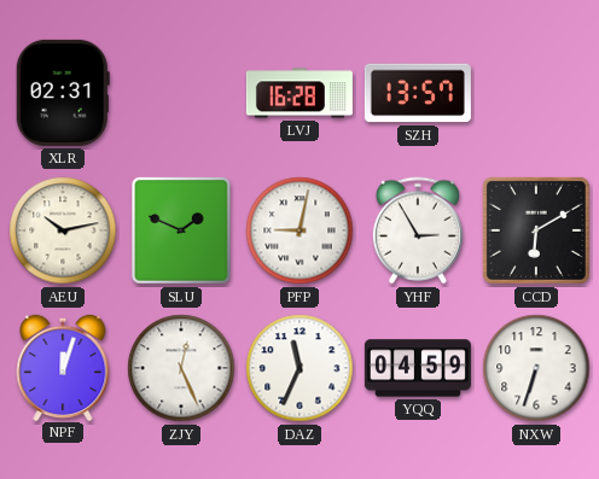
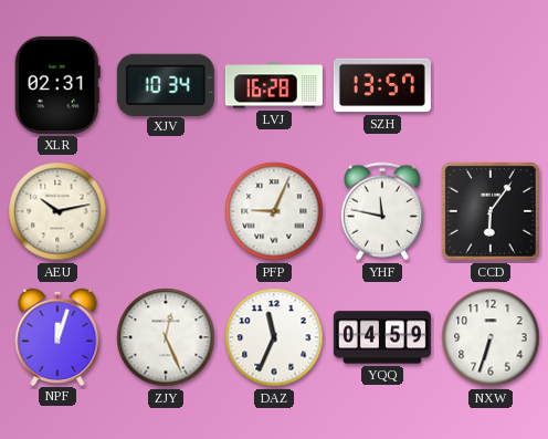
XJV: none -> 10:34
SLU: 1:49 -> none
PFP: 9:02 -> 9:04
YHF: 2:55 -> 11:47
CCD: 6:10 -> 6:06
